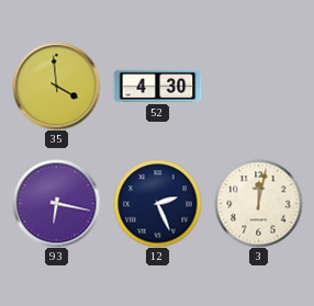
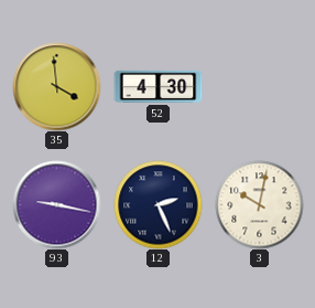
93: 6:17 -> 9:17
3: 12:02 -> 10:02
